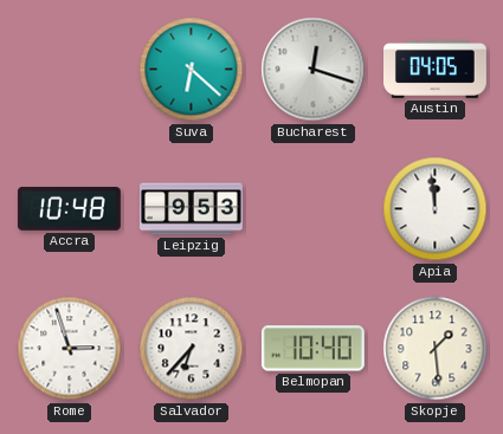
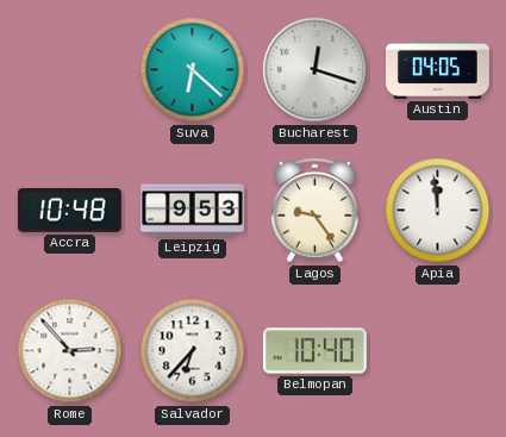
Lagos: none -> 9:24
Rome: 2:57 -> 2:53
Skopje: 1:29 -> none
